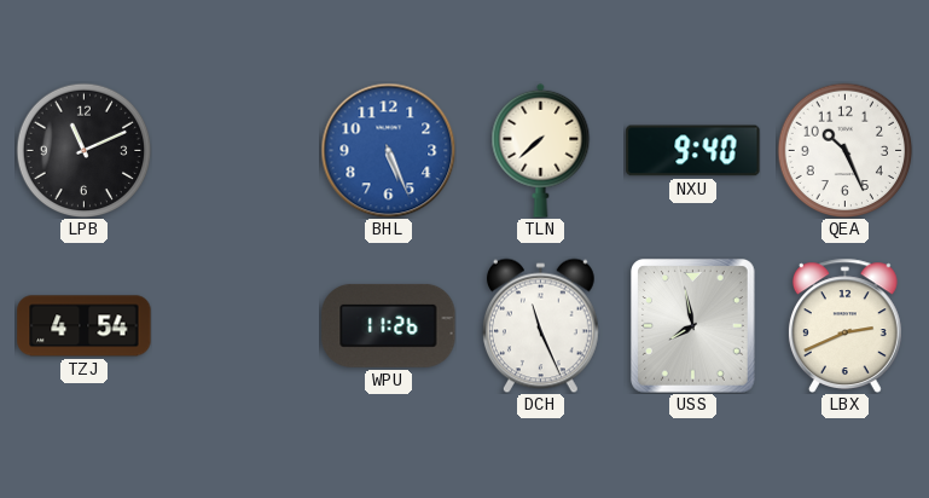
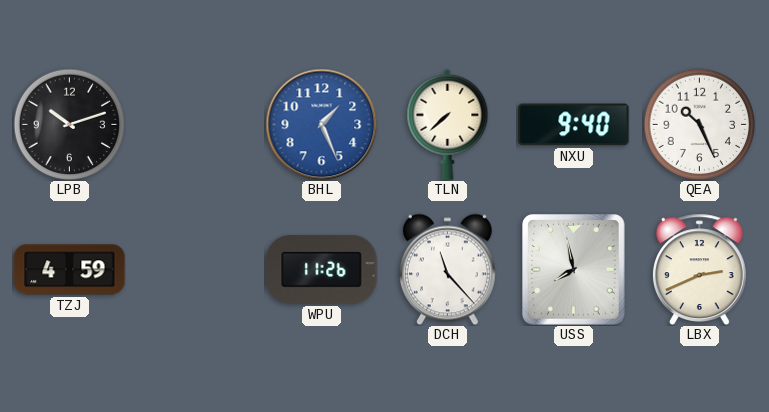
LPB: 11:11 -> 10:12
BHL: 5:26 -> 1:26
TZJ: 4:54 -> 4:59
DCH: 11:26 -> 11:23
